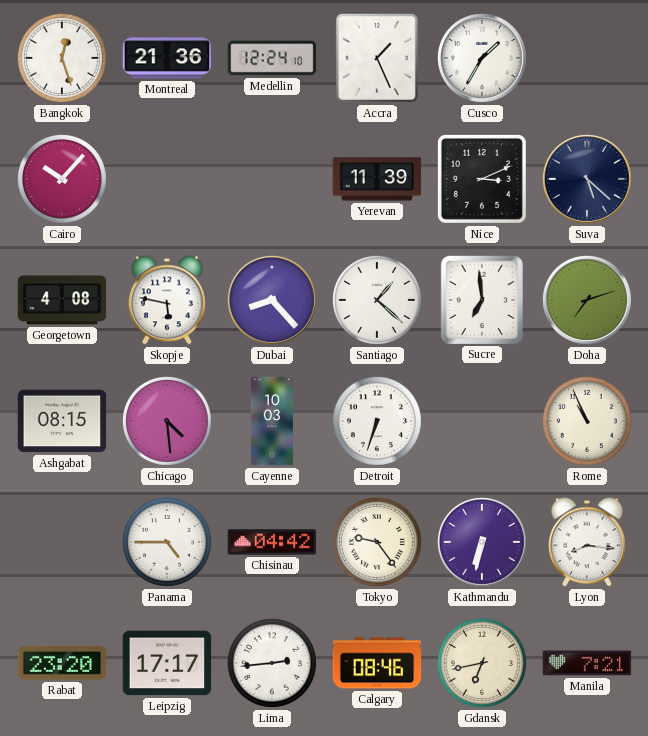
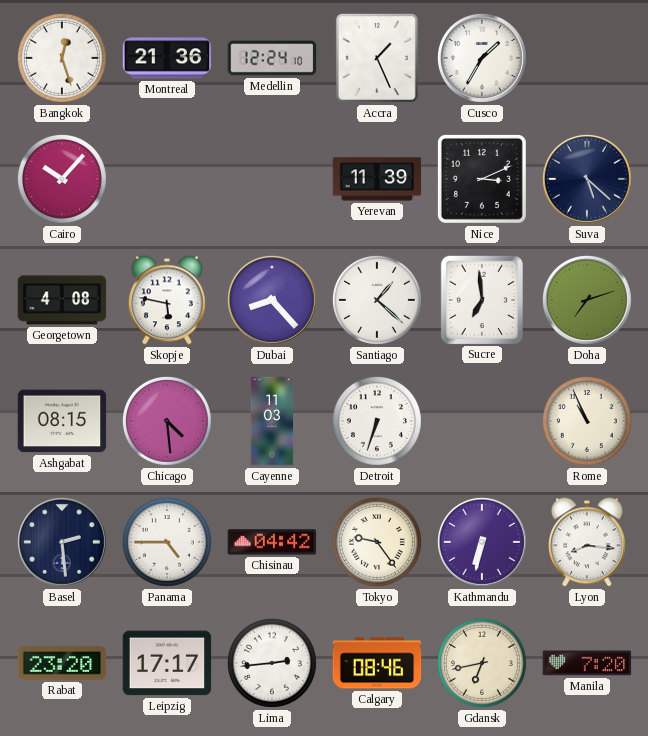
Cayenne: 10:03 -> 11:03
Basel: none -> 2:29
Manila: 7:21 -> 7:20
